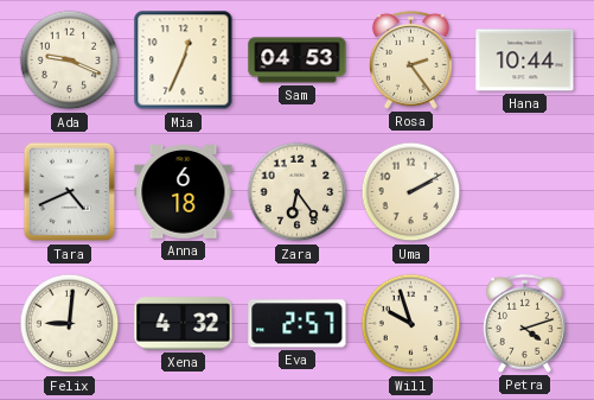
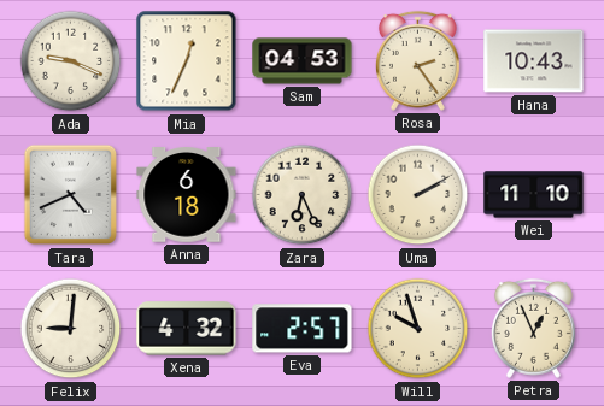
Hana: 10:44 -> 10:43
Zara: 6:24 -> 6:26
Wei: none -> 11:10
Petra: 4:12 -> 12:56
